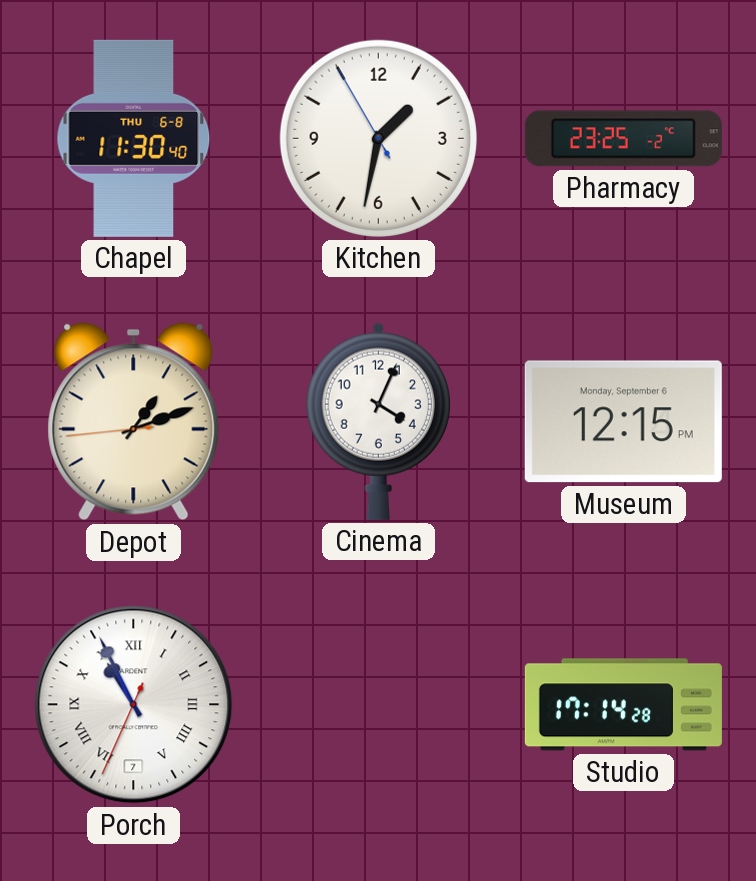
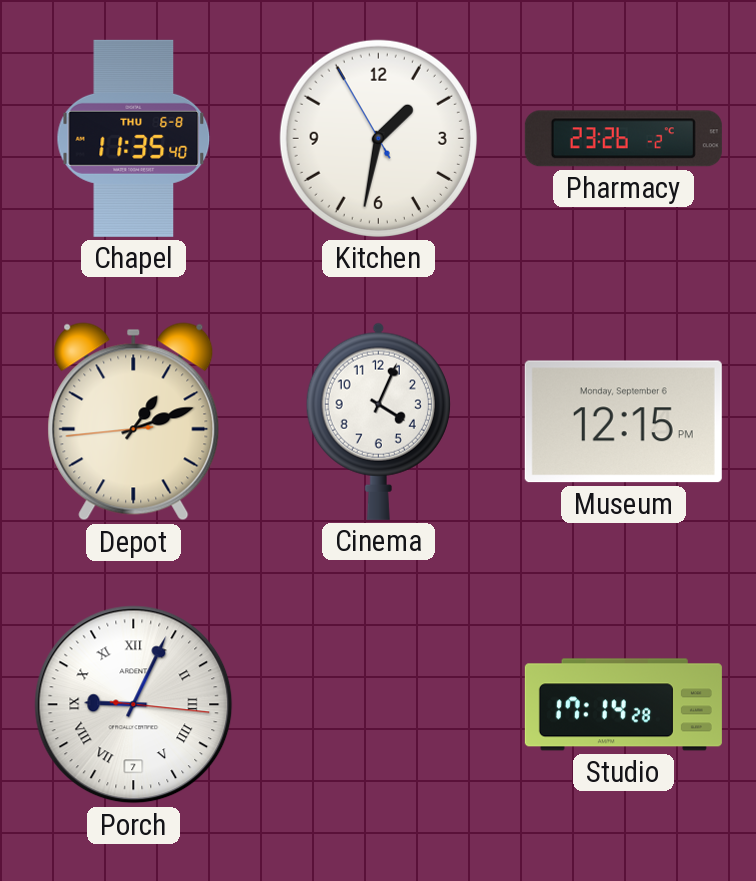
Chapel: 11:30 -> 11:35
Pharmacy: 23:25 -> 23:26
Porch: 10:55 -> 9:04
